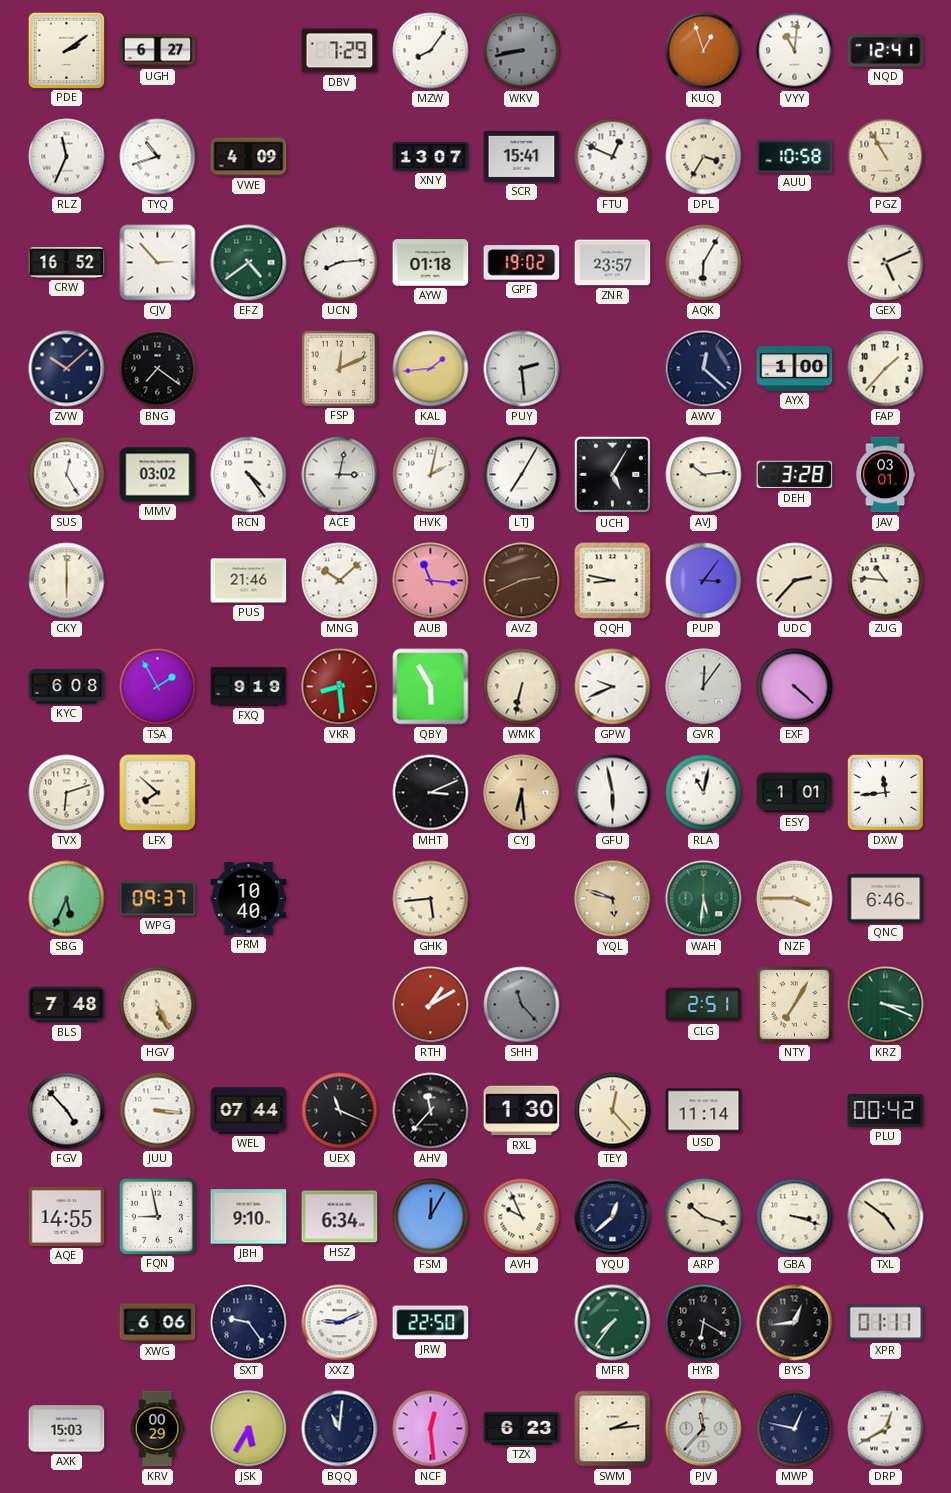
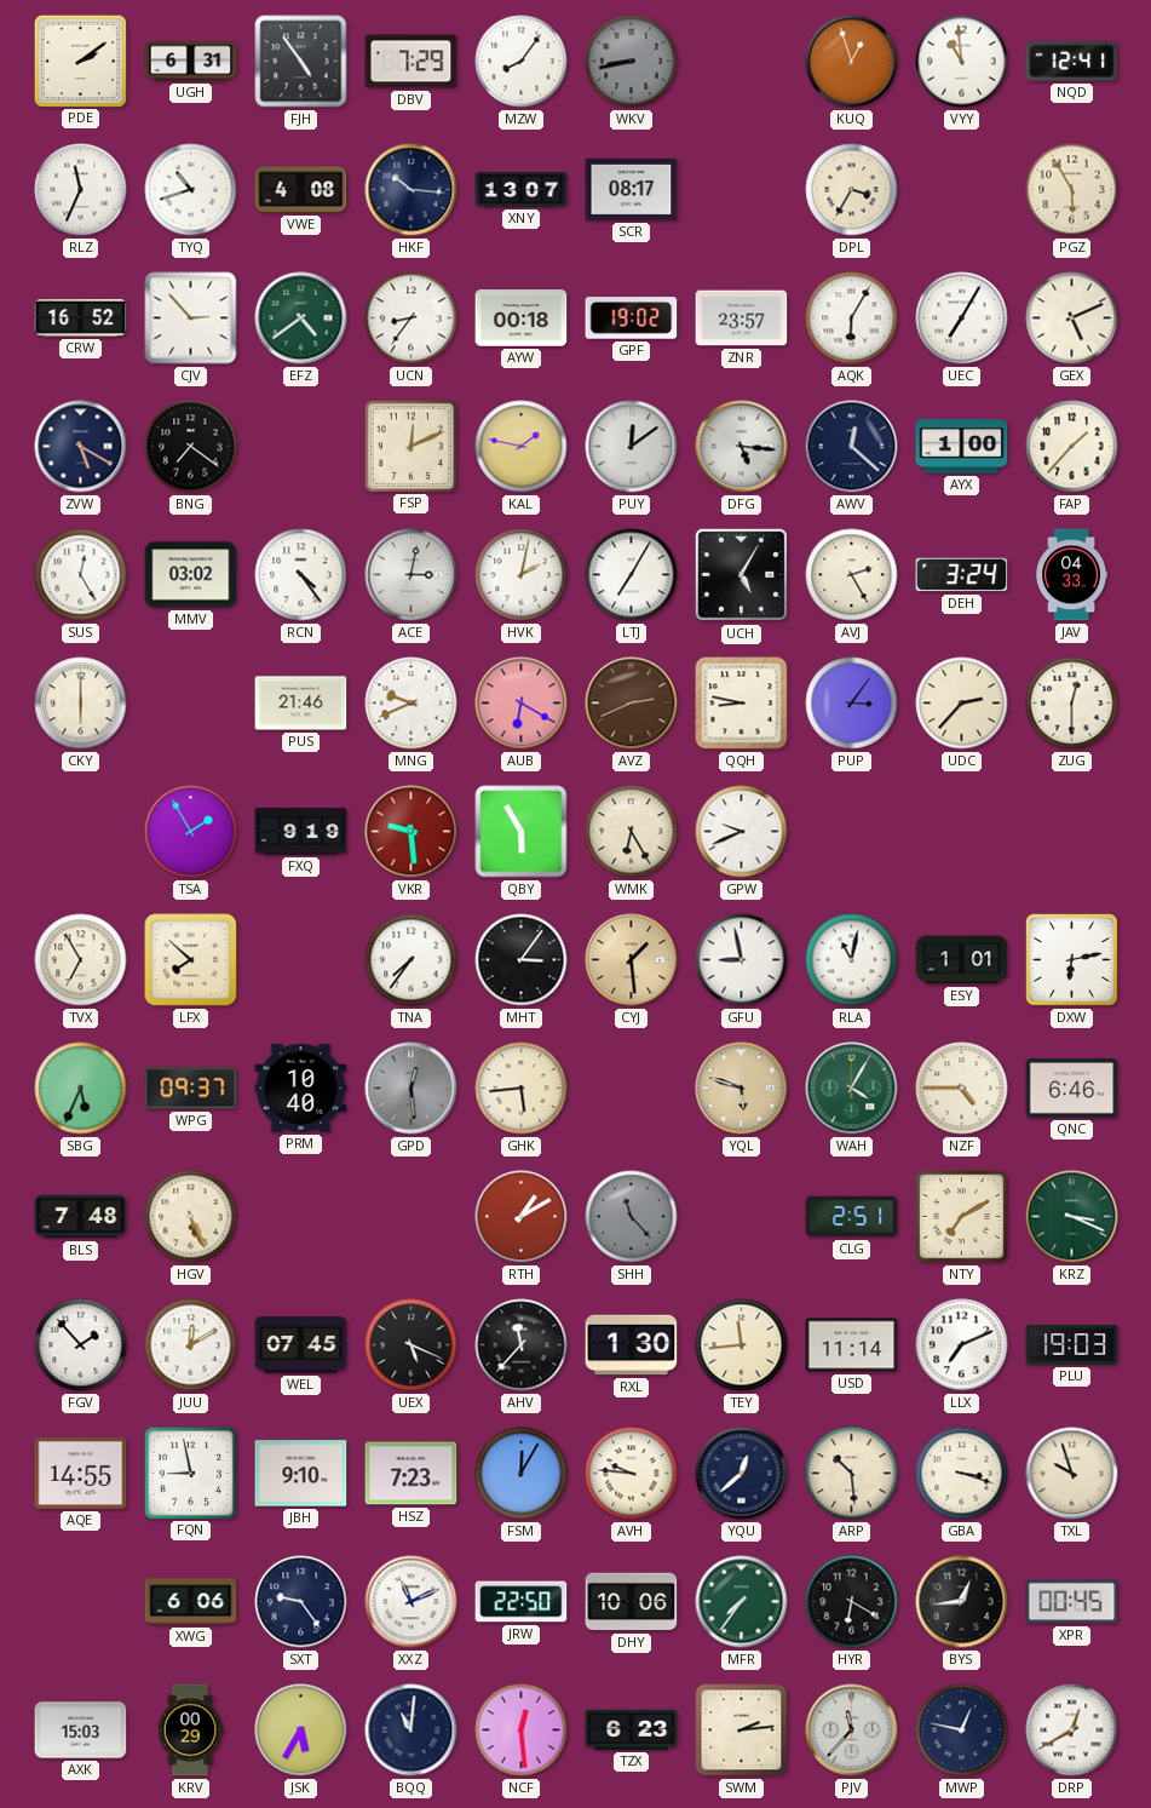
UGH: 6:27 -> 6:31
FJH: none -> 4:54
VYY: 11:01 -> 10:59
VWE: 4:09 -> 4:08
HKF: none -> 10:16
SCR: 15:41 -> 08:17
FTU: 12:49 -> none
AUU: 10:58 -> none
PGZ: 10:55 -> 5:55
UCN: 8:14 -> 8:36
AYW: 01:18 -> 00:18
UEC: none -> 7:05
ZVW: 10:08 -> 5:20
KAL: 1:44 -> 1:47
PUY: 2:29 -> 12:09
DFG: none -> 5:16
AVJ: 10:14 -> 2:25
DEH: 3:28 -> 3:24
JAV: 03:01 -> 04:33
MNG: 10:08 -> 9:41
AUB: 11:16 -> 6:20
ZUG: 10:46 -> 12:30
KYC: 6:08 -> none
VKR: 8:29 -> 9:29
WMK: 6:32 -> 6:25
GVR: 12:06 -> none
EXF: 4:22 -> none
TVX: 6:12 -> 6:55
TNA: none -> 7:36
MHT: 3:11 -> 3:06
CYJ: 6:29 -> 1:29
GFU: 5:58 -> 8:58
DXW: 11:44 -> 6:13
GPD: none -> 12:29
WAH: 5:31 -> 4:05
NZF: 3:45 -> 4:45
NTY: 7:05 -> 7:10
FGV: 4:53 -> 1:53
JUU: 3:16 -> 12:10
WEL: 07:44 -> 07:45
UEX: 11:19 -> 5:19
TEY: 12:23 -> 11:44
LLX: none -> 7:11
PLU: 00:42 -> 19:03
HSZ: 6:34 -> 7:23
AVH: 9:56 -> 9:46
ARP: 10:18 -> 10:29
TXL: 4:51 -> 9:57
XXZ: 9:11 -> 11:11
DHY: none -> 10:06
XPR: 01:11 -> 00:45
